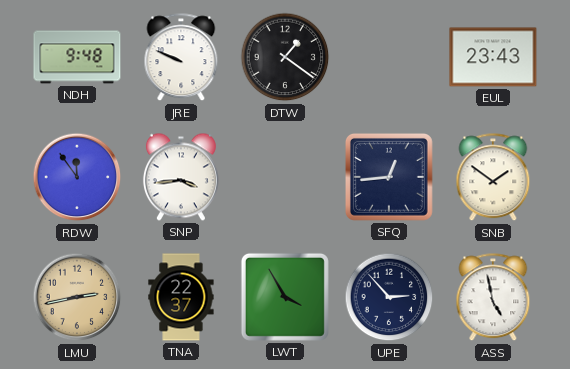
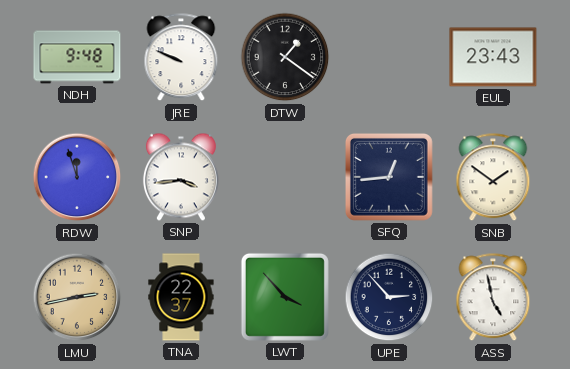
RDW: 11:54 -> 11:57
LWT: 3:55 -> 3:53
